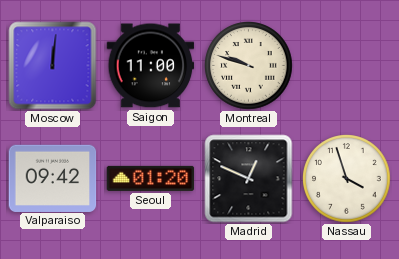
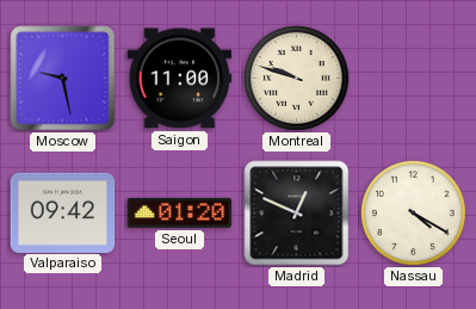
Moscow: 12:01 -> 9:28
Nassau: 3:57 -> 4:20
